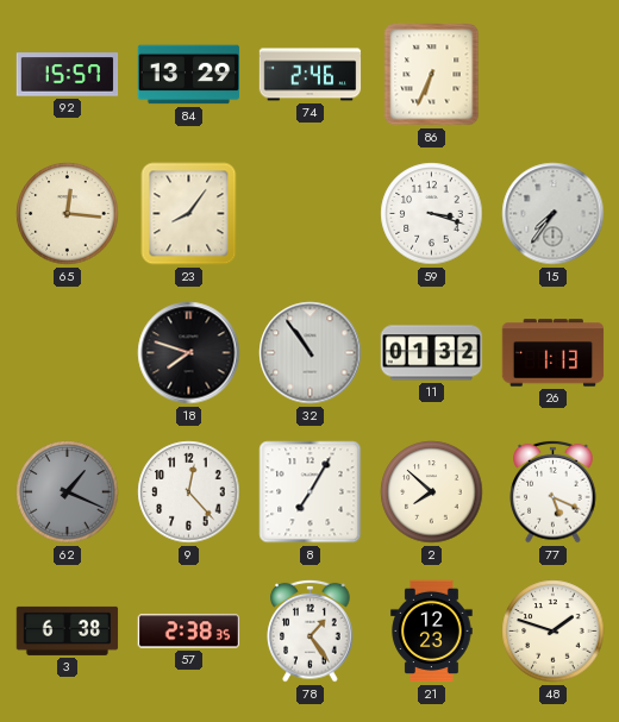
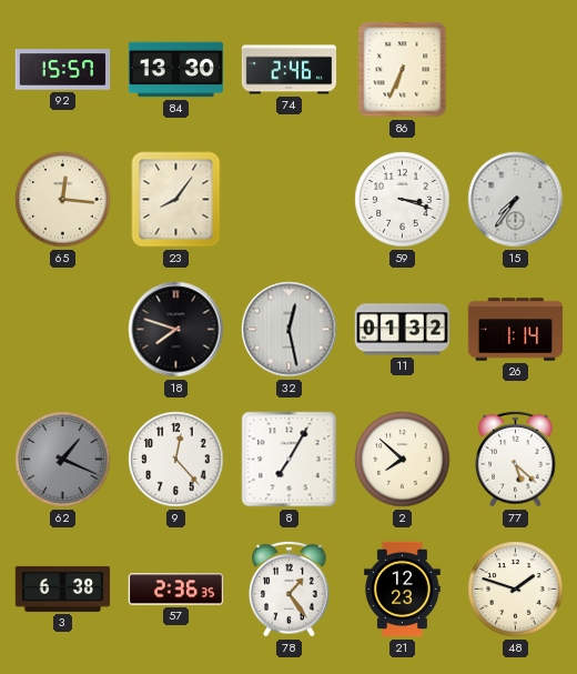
84: 13:29 -> 13:30
32: 10:54 -> 12:28
26: 1:13 -> 1:14
77: 5:19 -> 5:22
57: 2:38 -> 2:36
